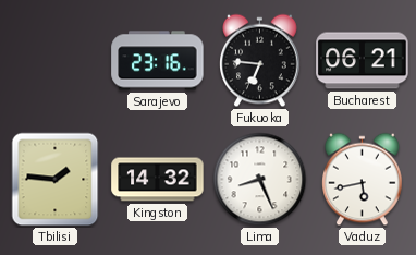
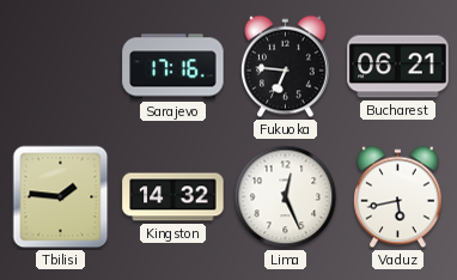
Sarajevo: 23:16 -> 17:16
Lima: 8:26 -> 12:26
